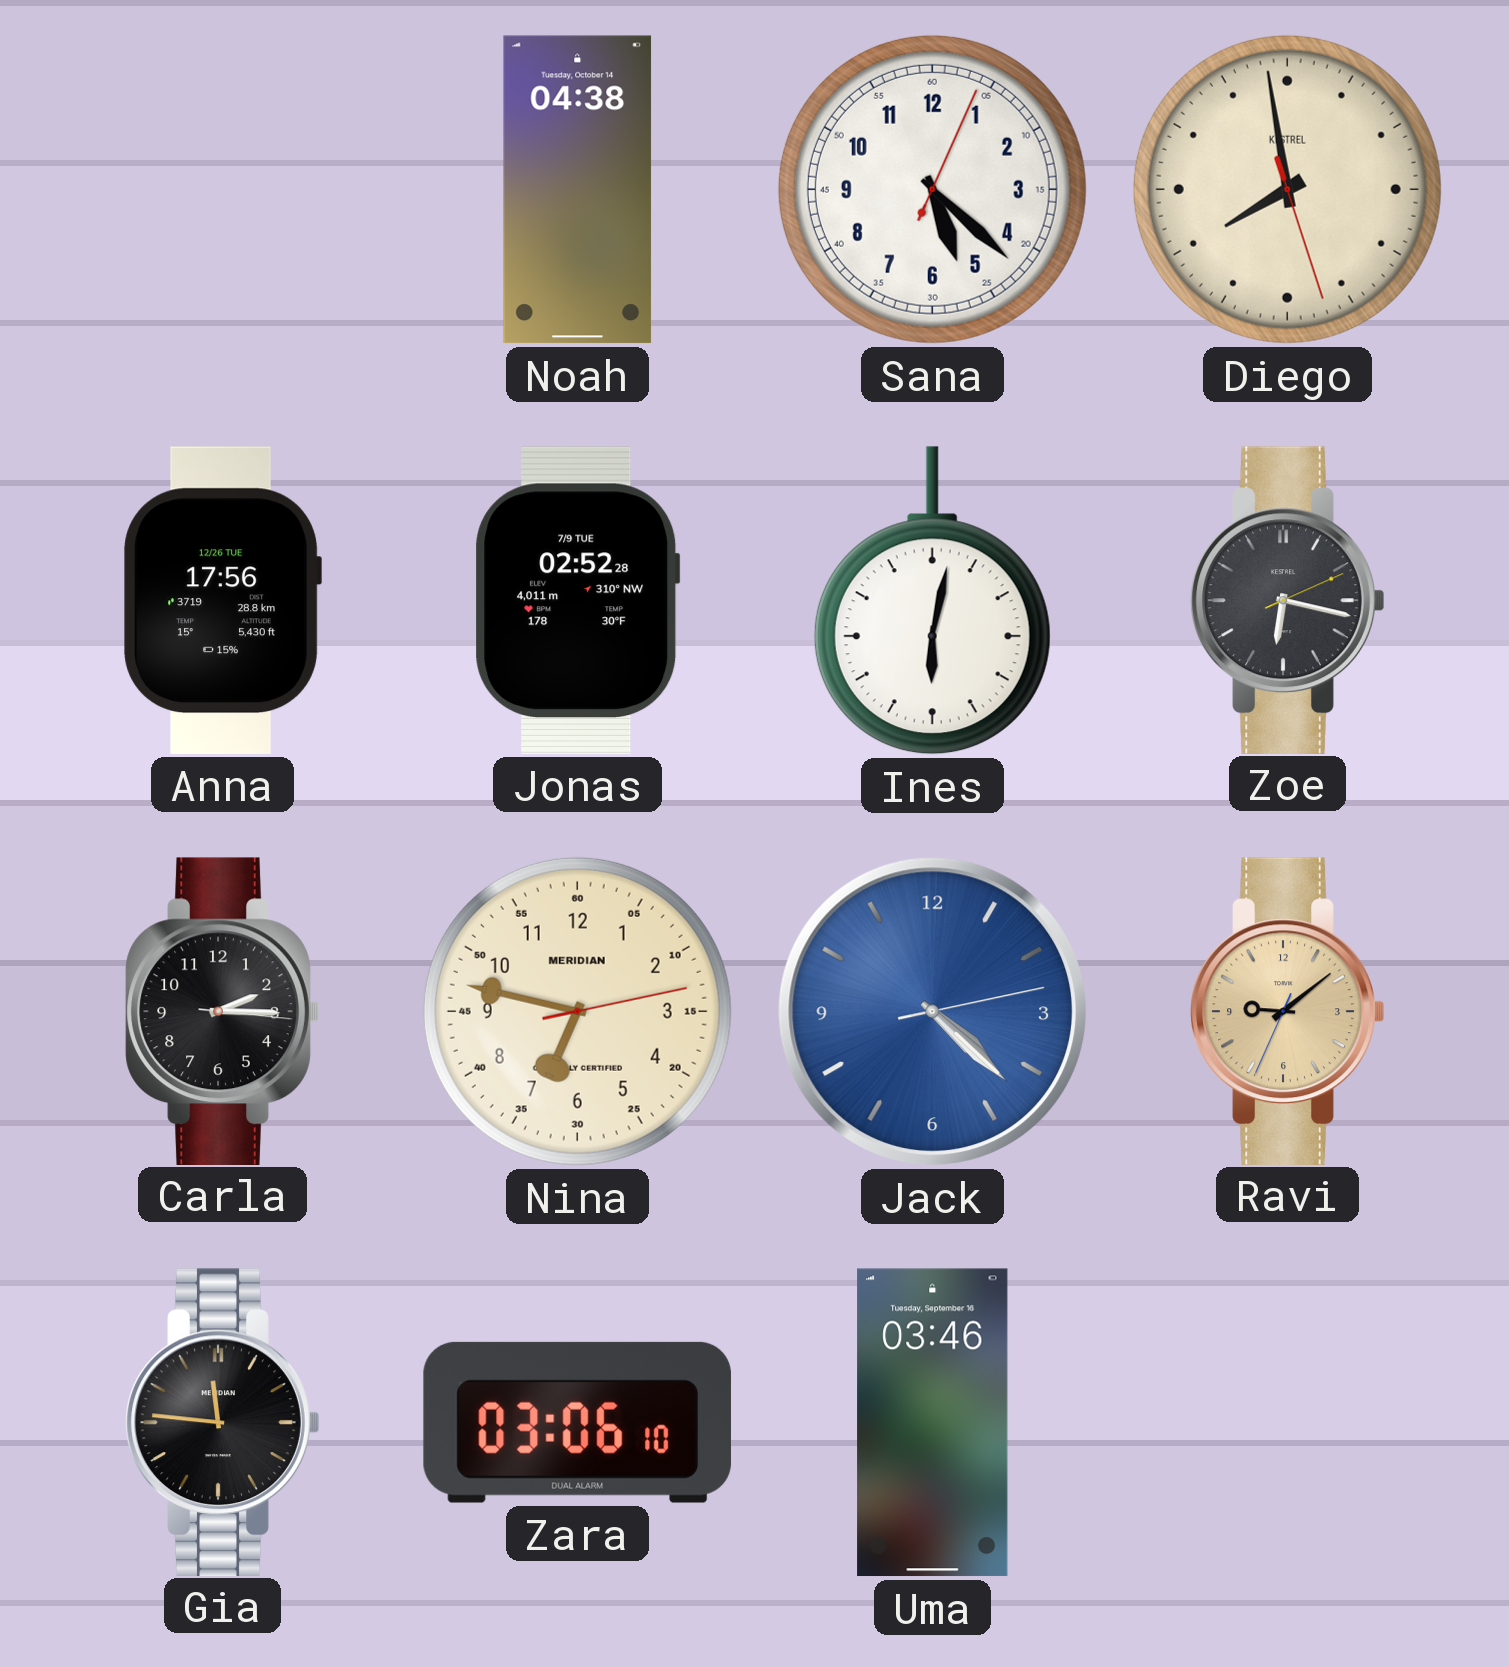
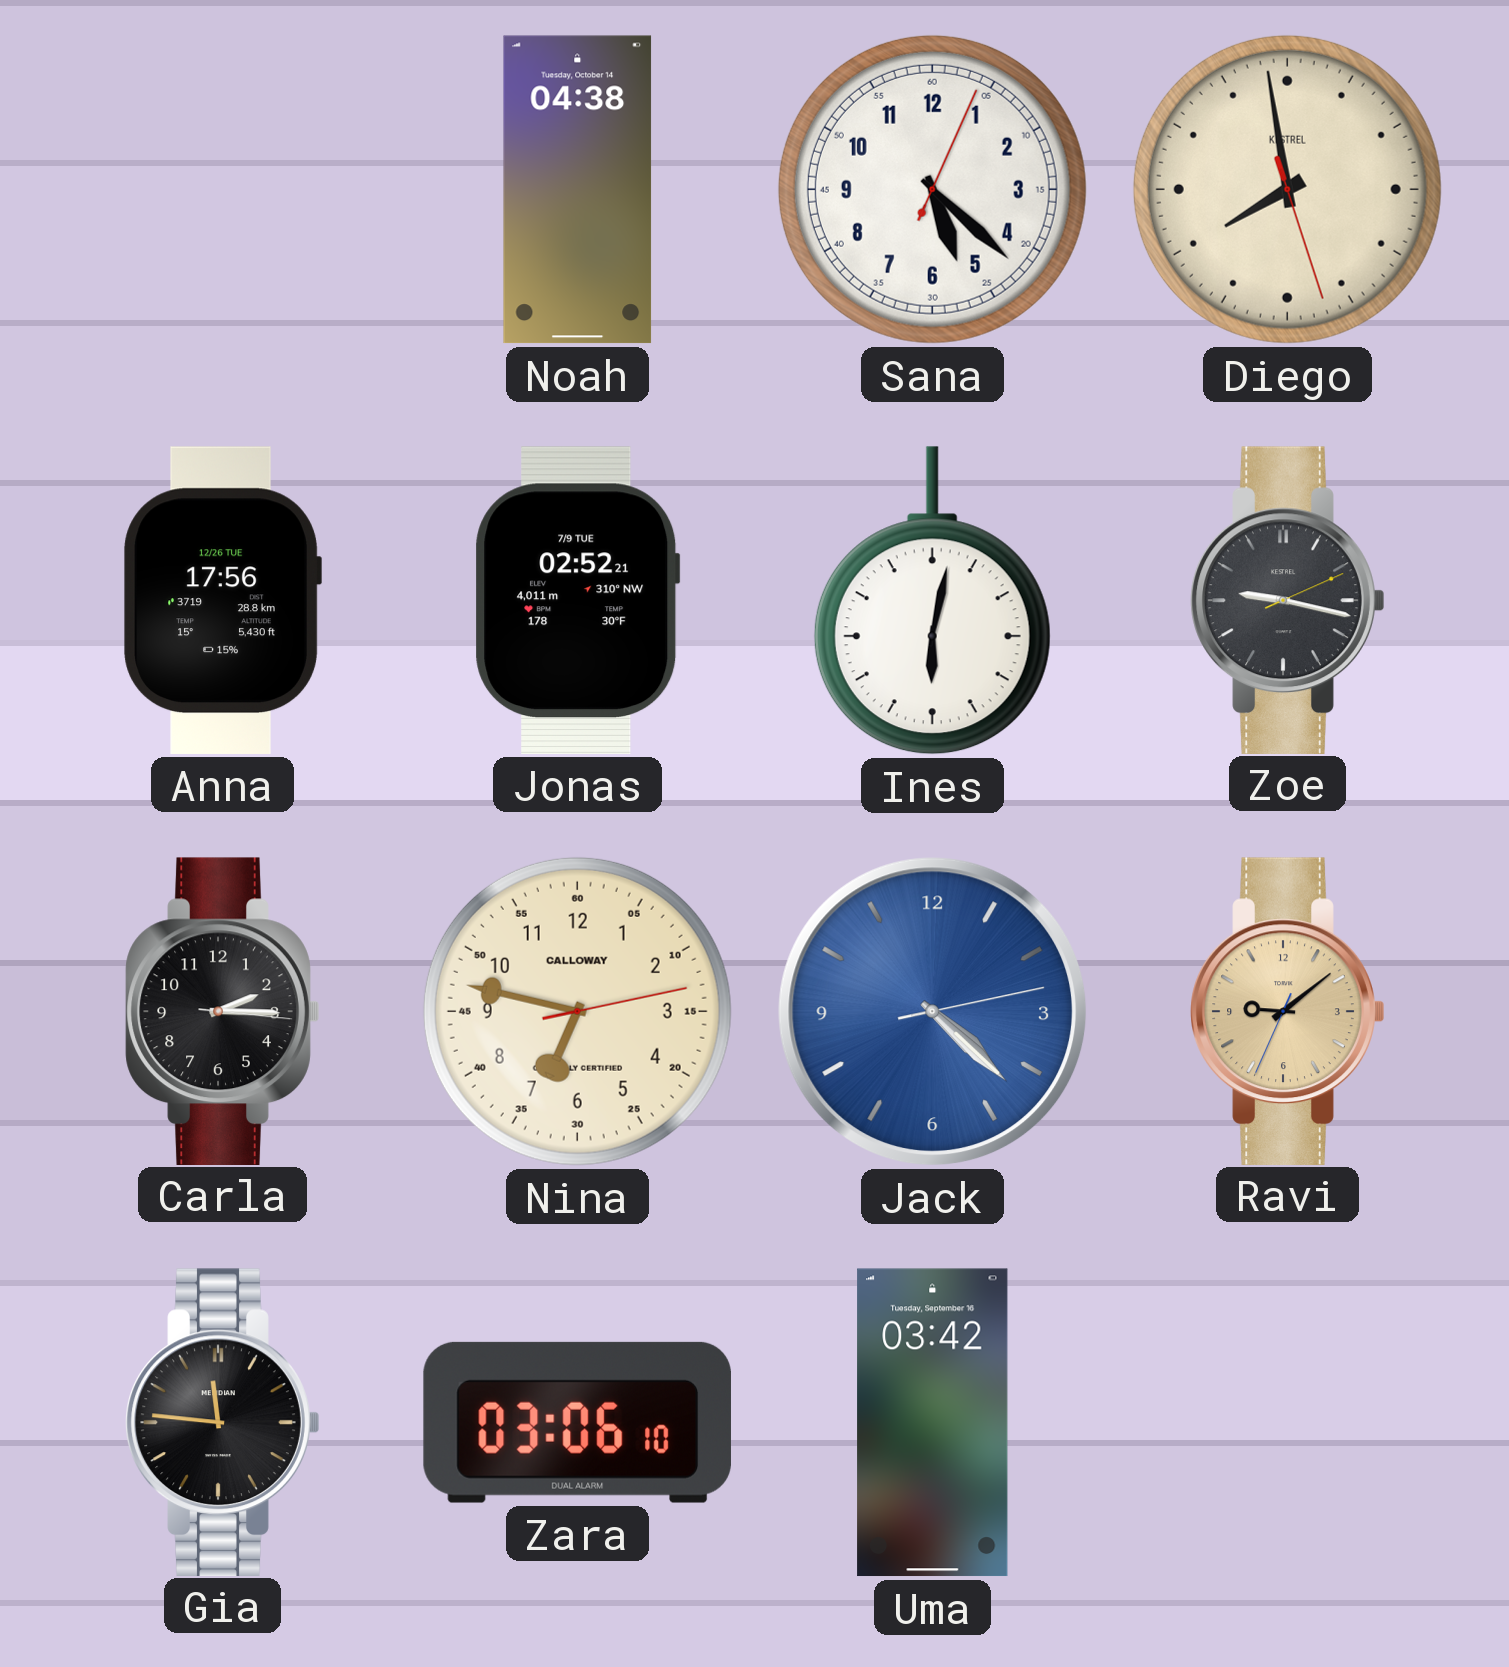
Jonas: 02:52:28 -> 02:52:21
Zoe: 6:17 -> 9:17
Nina brand: MERIDIAN -> CALLOWAY
Uma: 03:46 -> 03:42
